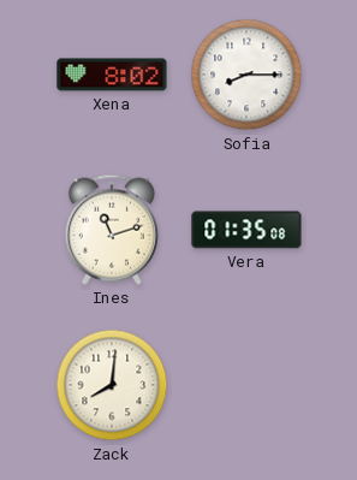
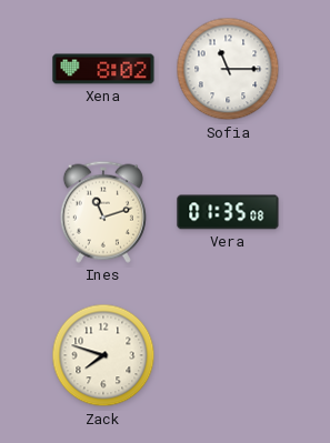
Sofia: 8:15 -> 11:15
Zack: 8:01 -> 7:48
